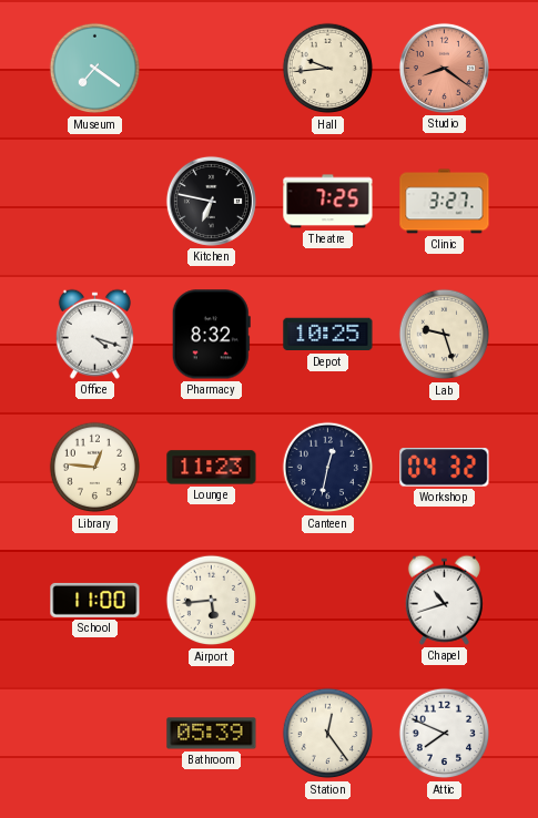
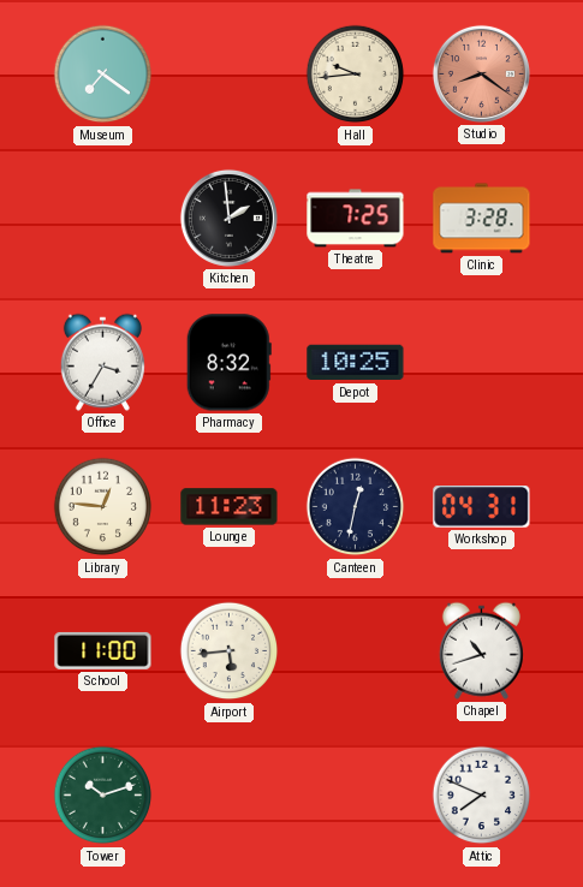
Kitchen: 6:47 -> 1:59
Clinic: 3:27 -> 3:28
Office: 4:18 -> 3:35
Lab: 9:27 -> none
Workshop: 04:32 -> 04:31
Tower: none -> 10:12
Bathroom: 05:39 -> none
Station: 12:24 -> none
